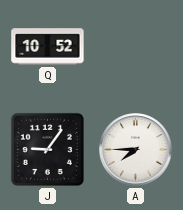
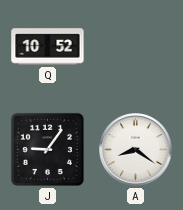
A: 7:45 -> 8:21
